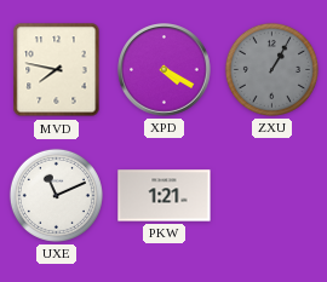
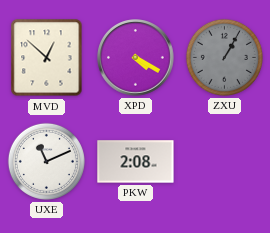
MVD: 7:47 -> 12:52
PKW: 1:21 -> 2:08
